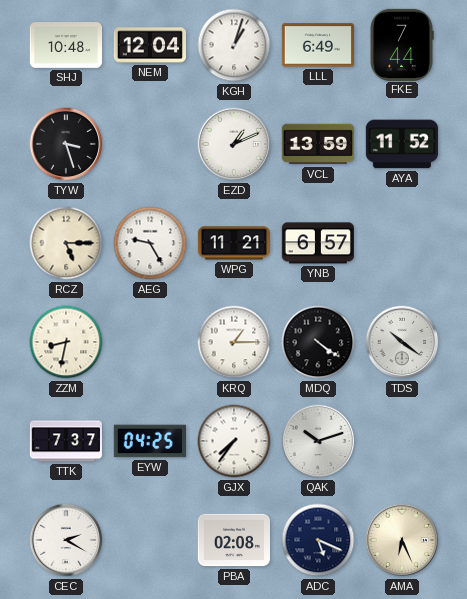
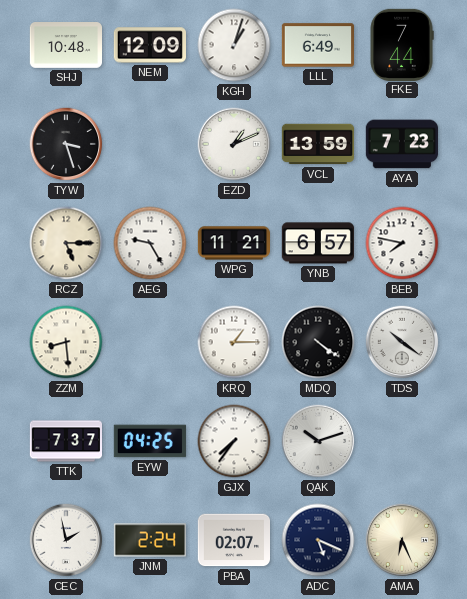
NEM: 12:04 -> 12:09
AYA: 11:52 -> 7:23
BEB: none -> 7:47
ZZM: 8:32 -> 8:29
CEC: 2:20 -> 1:58
JNM: none -> 2:24
PBA: 02:08 -> 02:07
